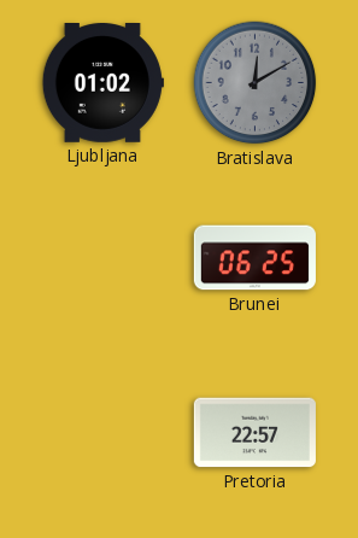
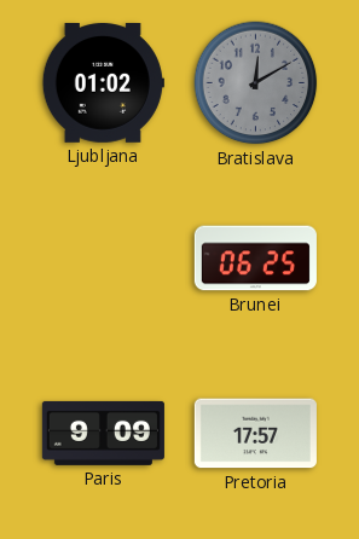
Paris: none -> 9:09
Pretoria: 22:57 -> 17:57
